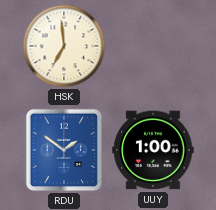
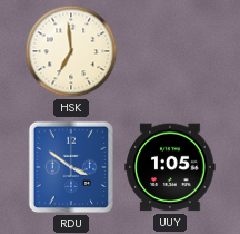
RDU: 1:51 -> 3:51
UUY: 1:00 -> 1:05
